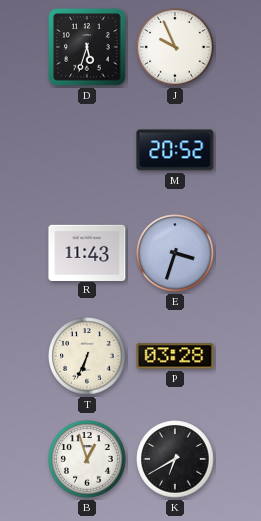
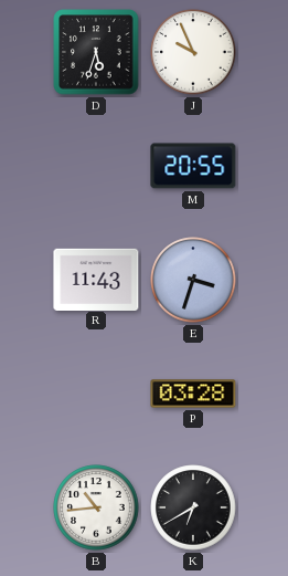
M: 20:52 -> 20:55
T: 6:34 -> none
B: 12:57 -> 10:44
